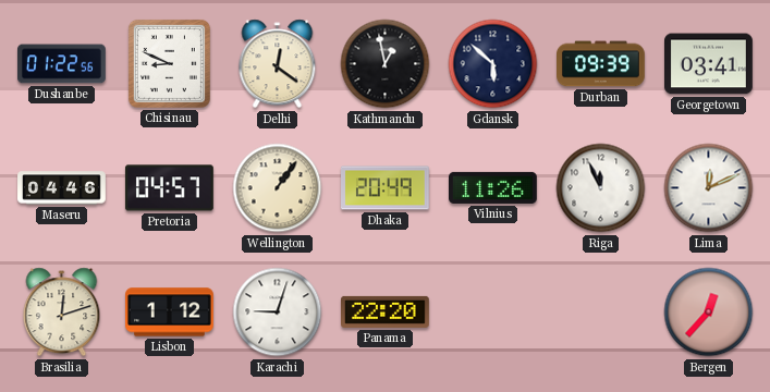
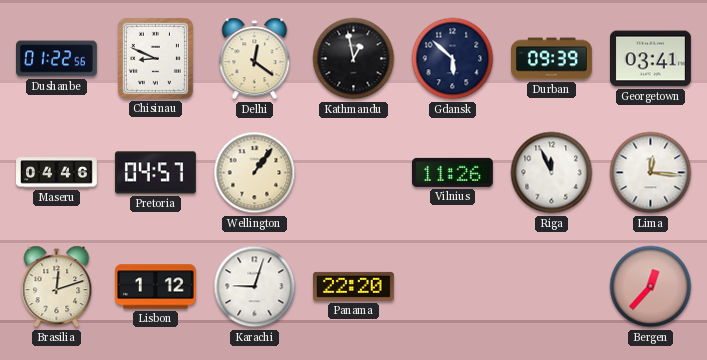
Dhaka: 20:49 -> none
Lima: 12:11 -> 12:16
